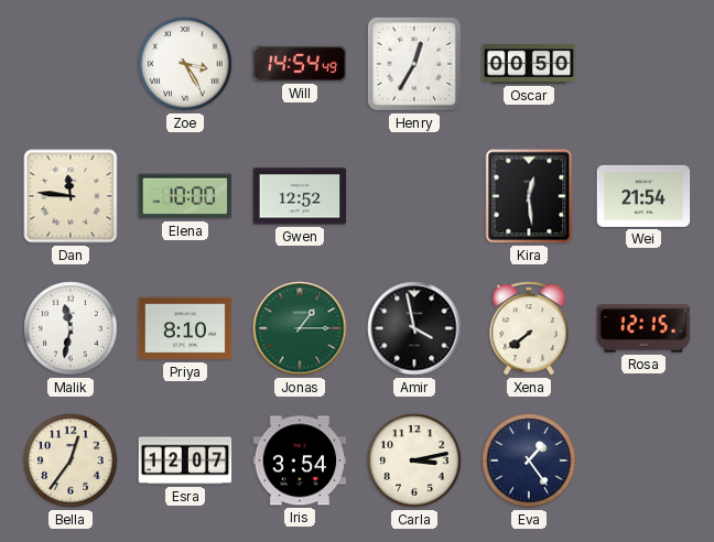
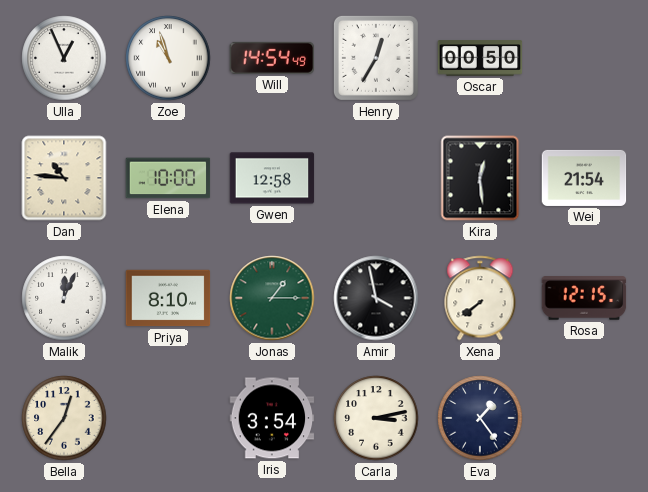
Ulla: none -> 12:56
Zoe: 3:25 -> 10:57
Dan: 11:46 -> 10:46
Gwen: 12:52 -> 12:58
Malik: 11:32 -> 12:04
Esra: 12:07 -> none
